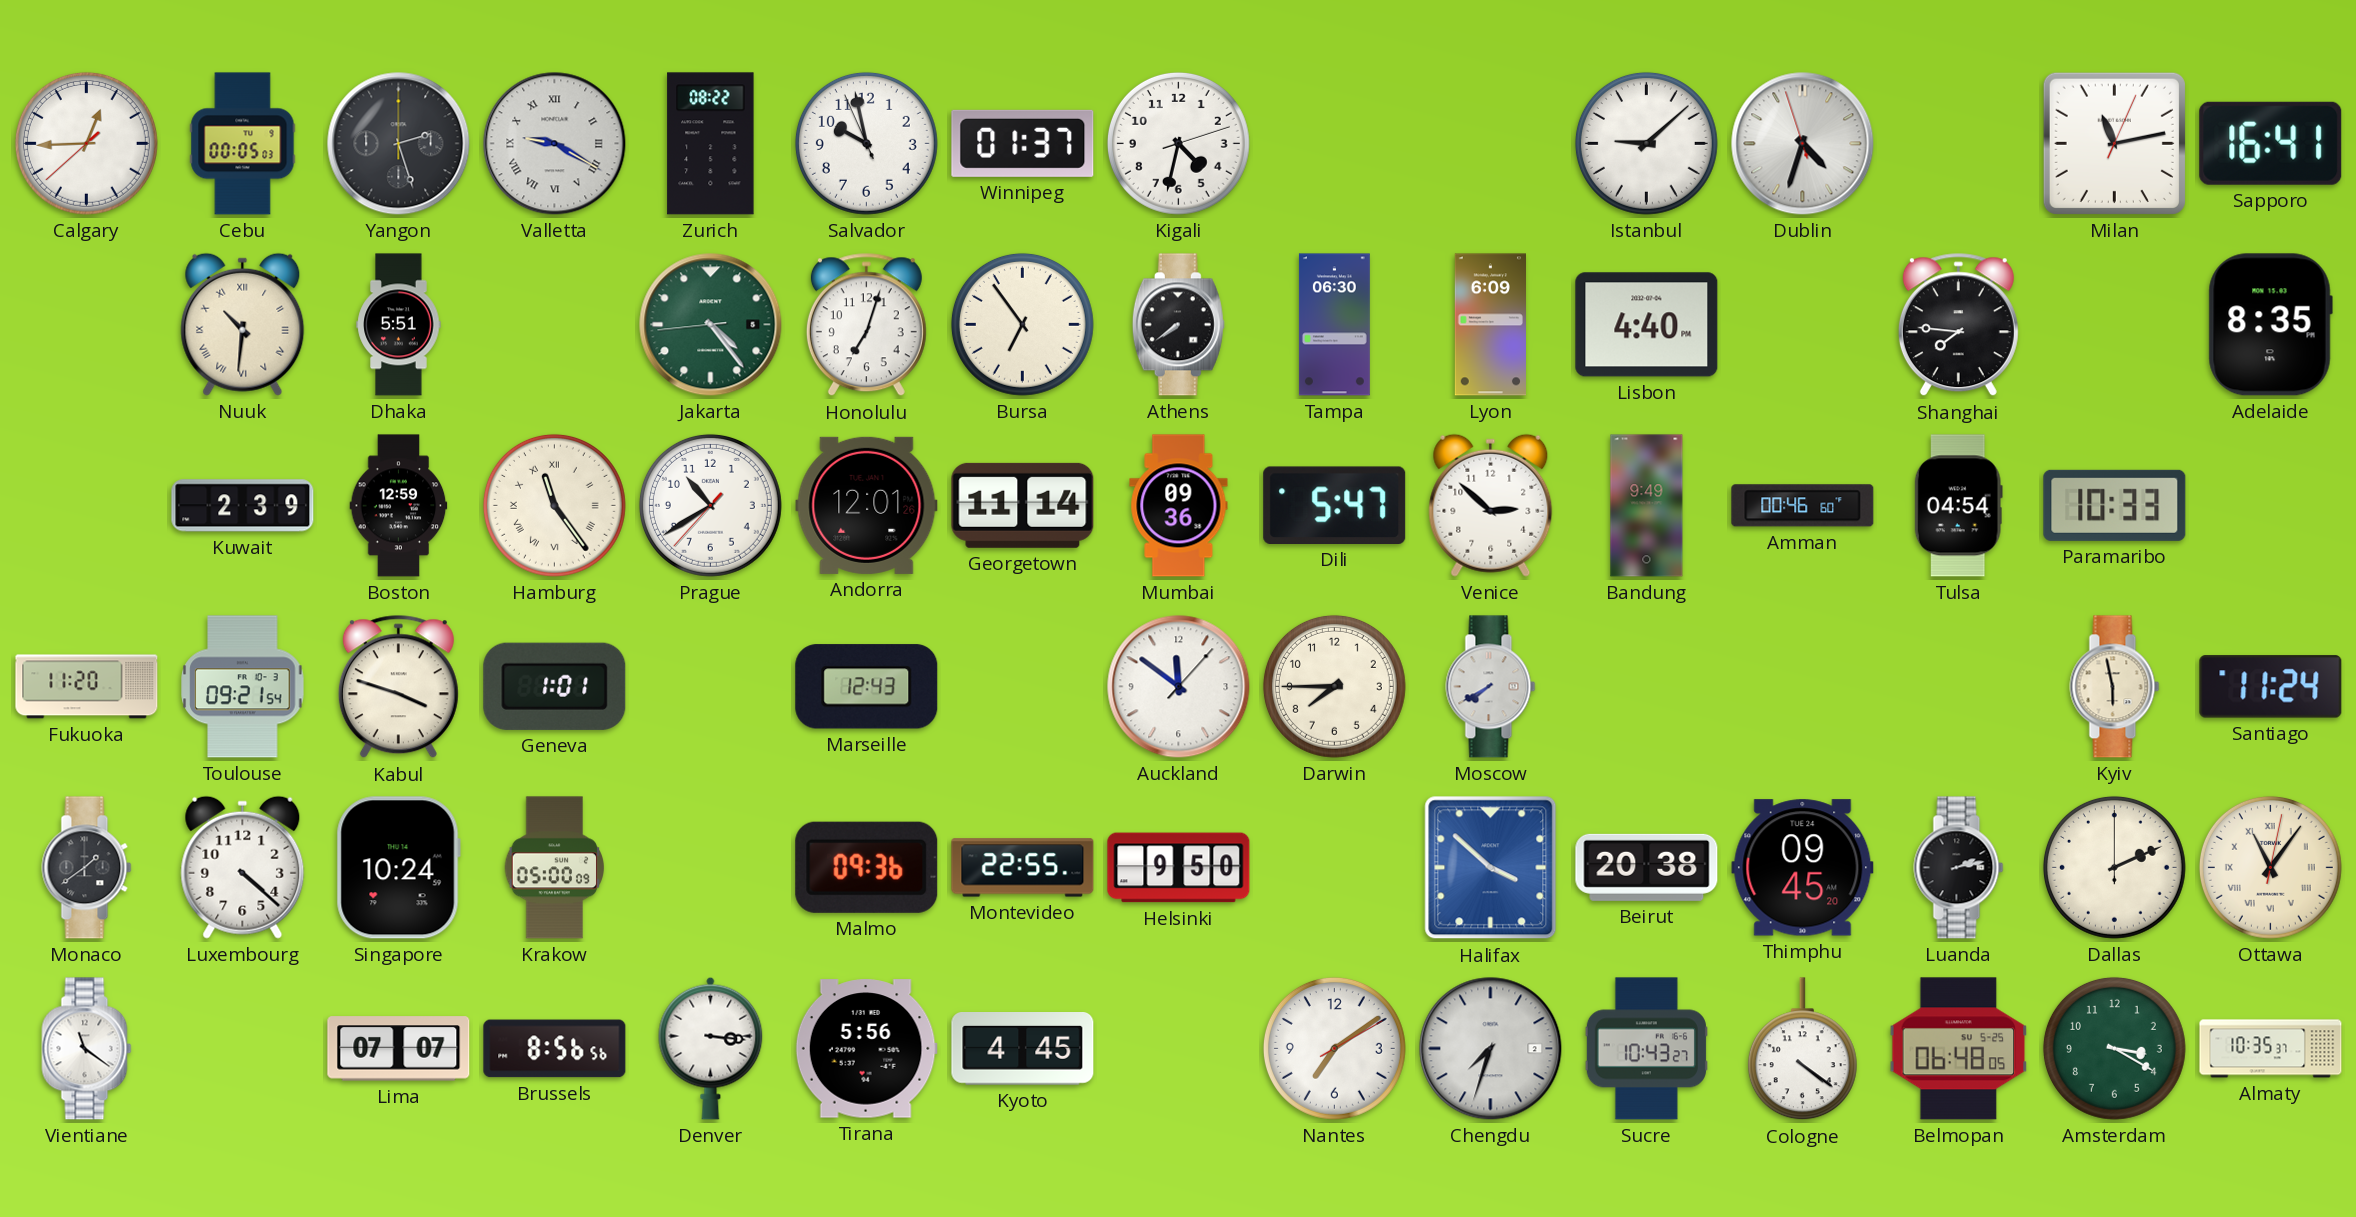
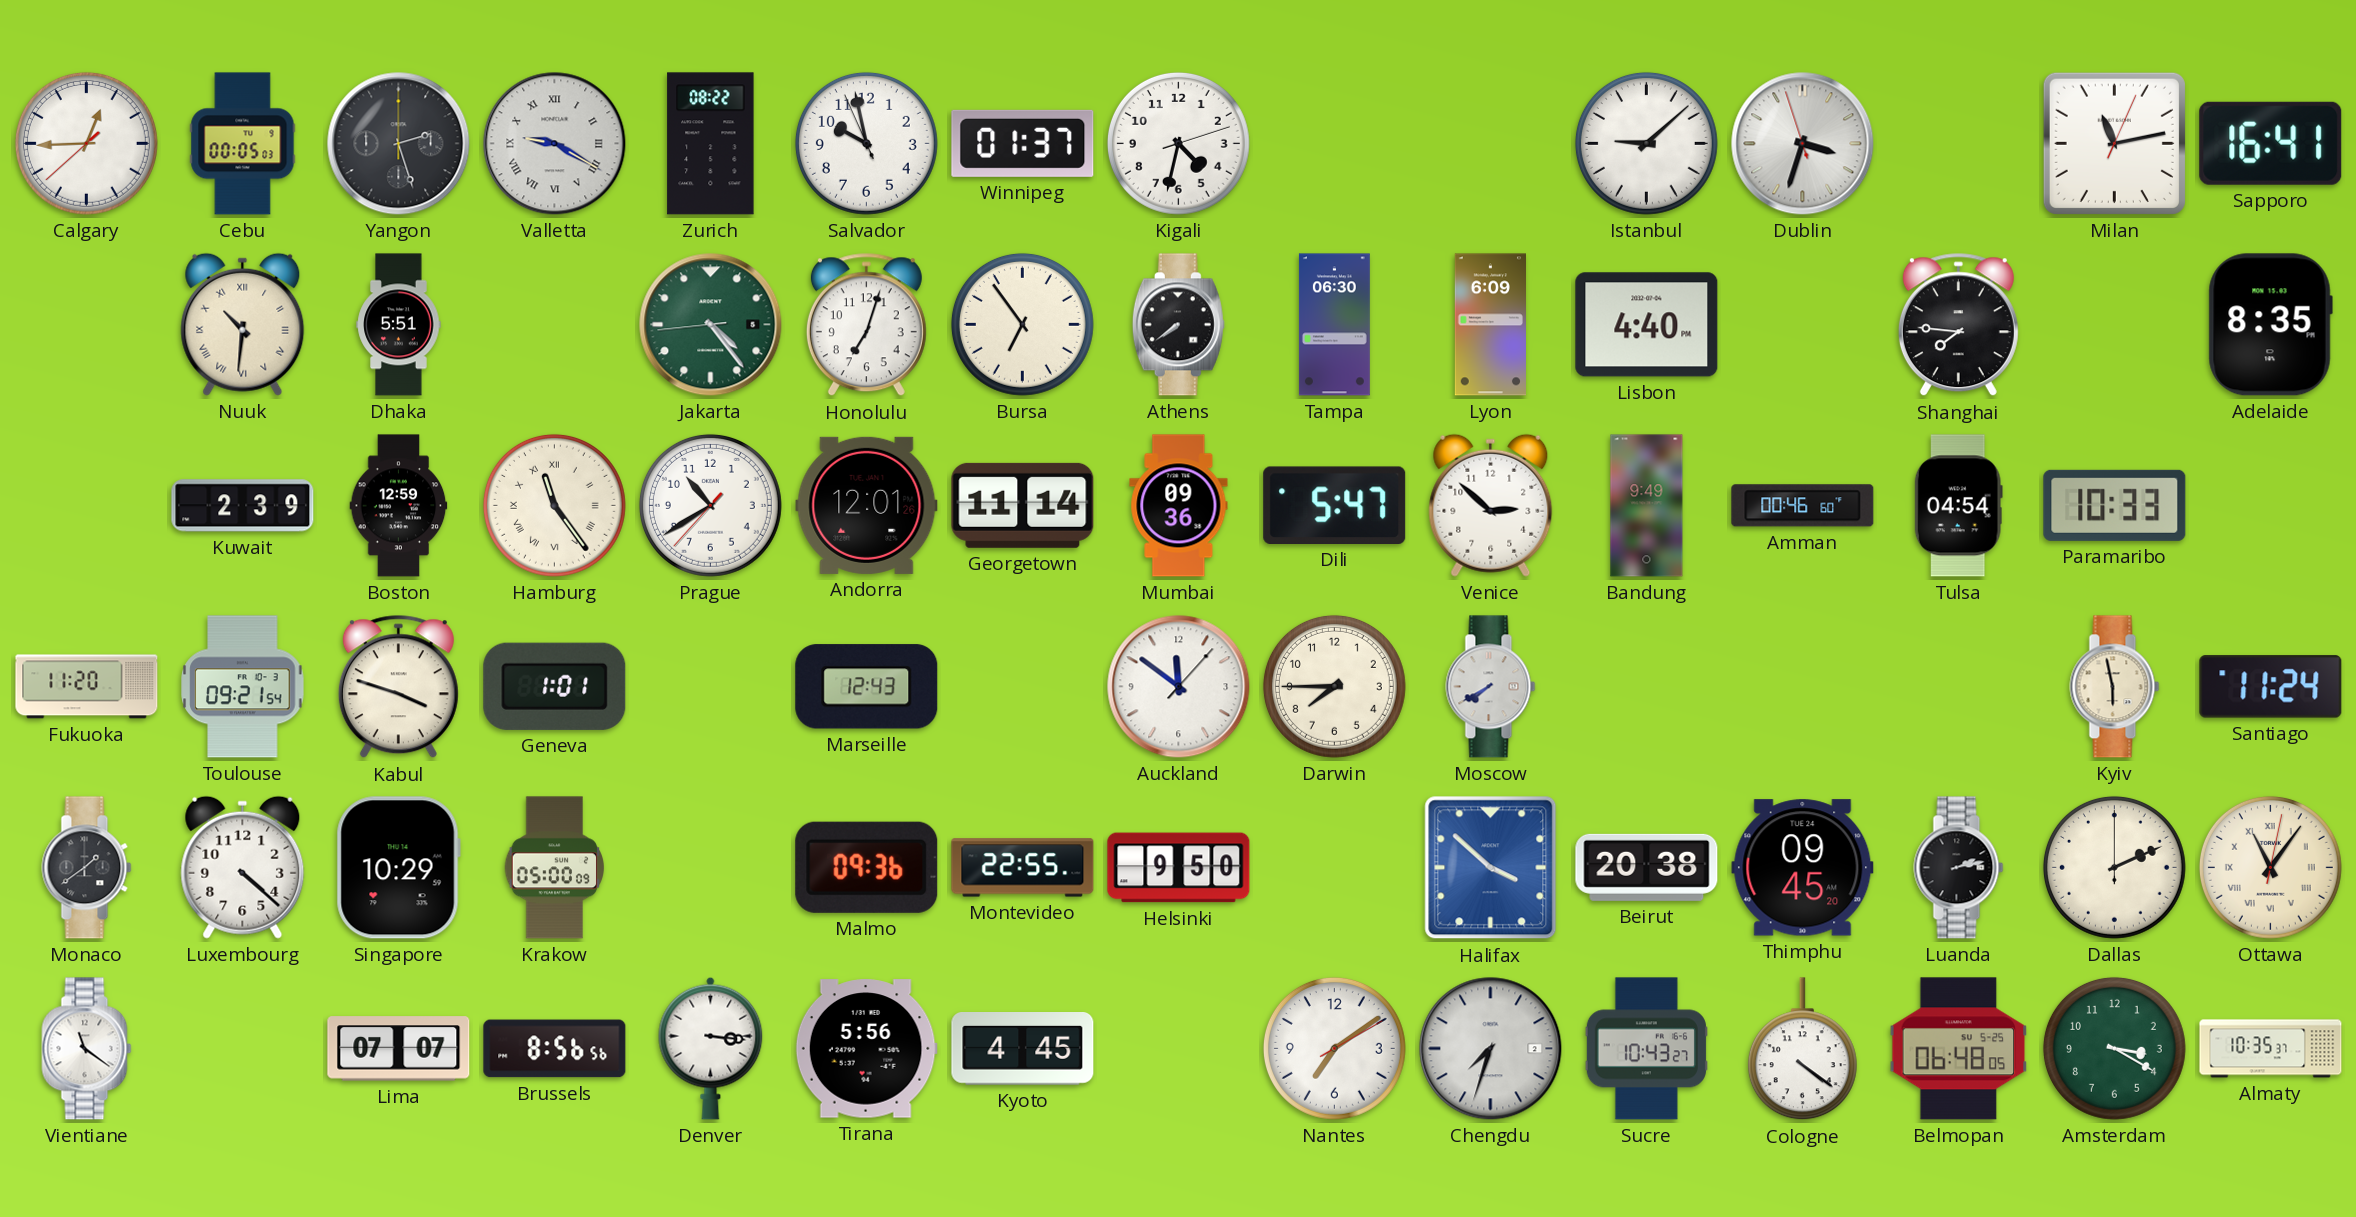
Dublin: 4:32 -> 3:32
Singapore: 10:24 -> 10:29
